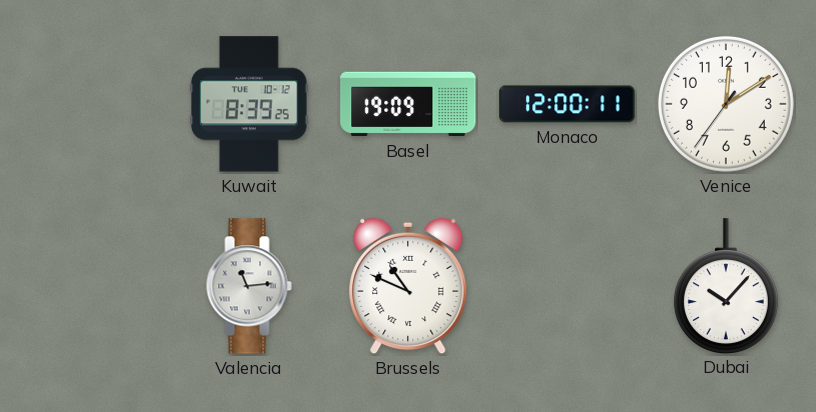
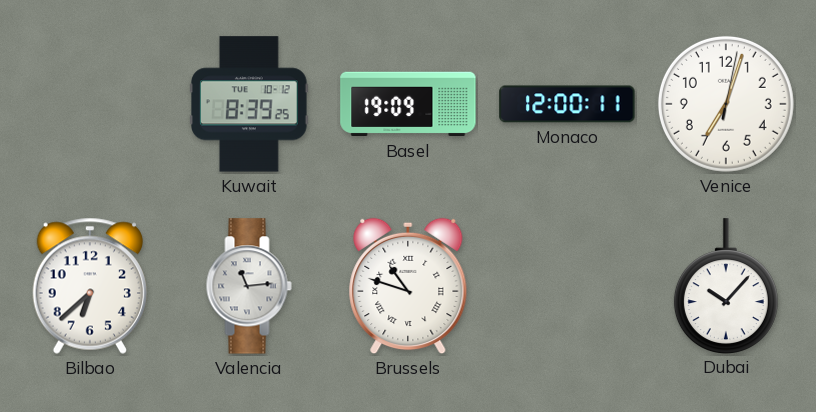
Venice: 12:09 -> 7:03
Bilbao: none -> 6:38
Brussels: 10:49 -> 10:48
